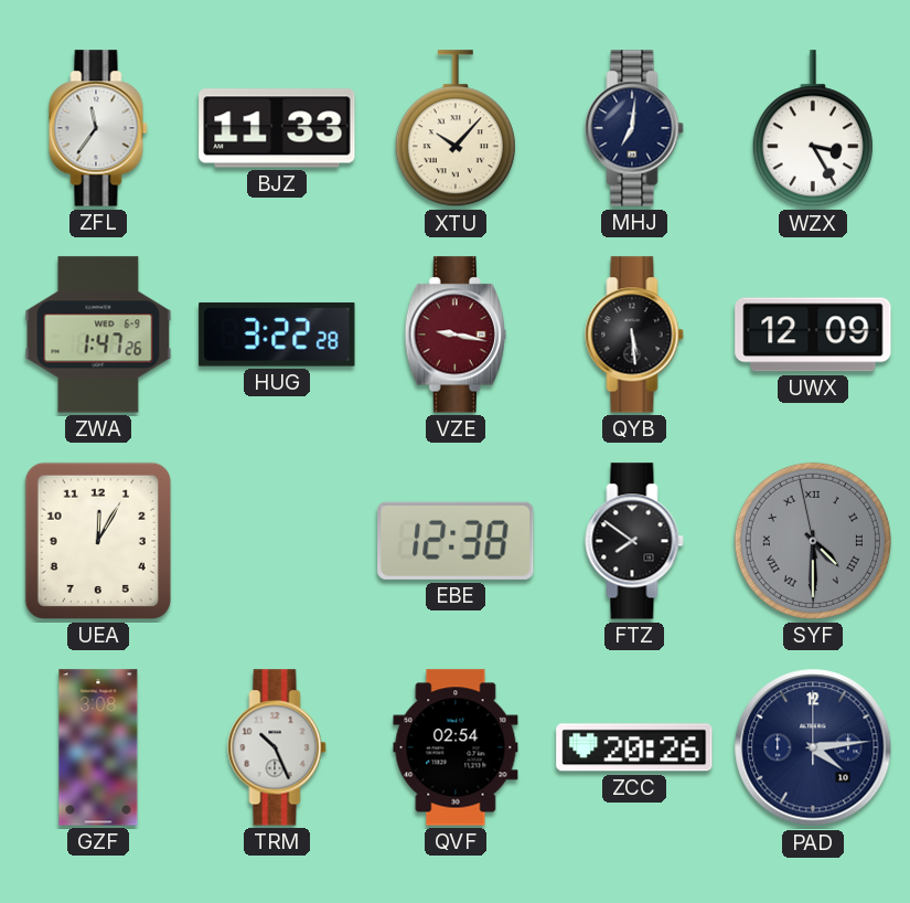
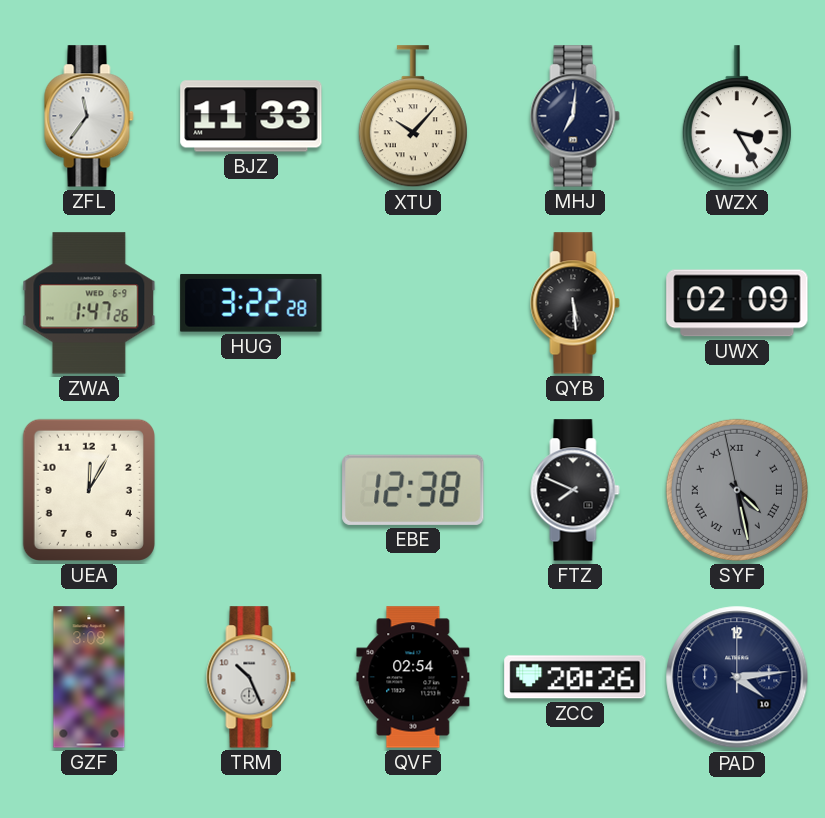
VZE: 9:17 -> none
UWX: 12:09 -> 02:09
FTZ: 7:51 -> 7:49
SYF: 4:29 -> 4:27
